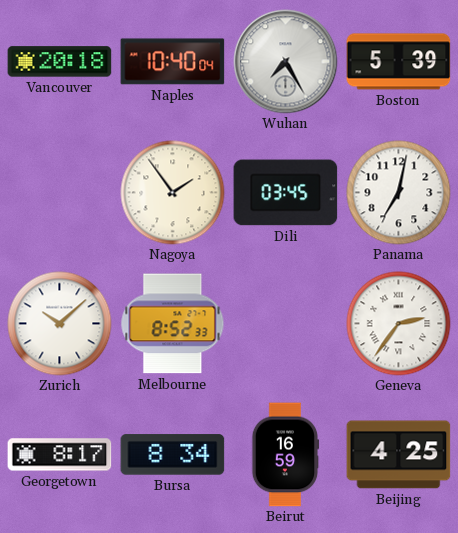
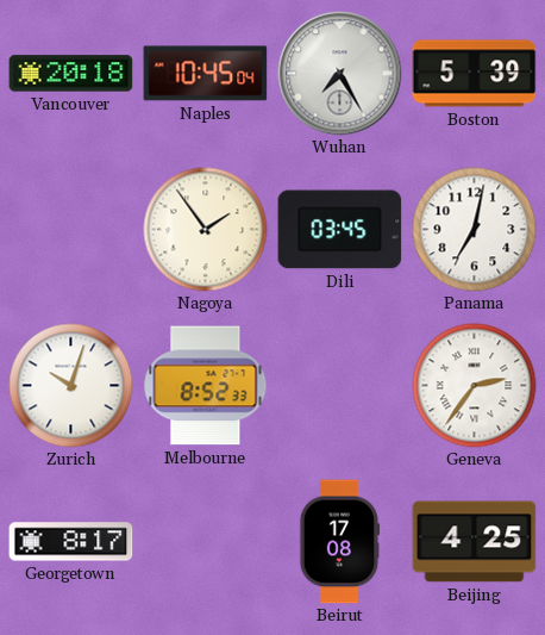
Naples: 10:40 -> 10:45
Zurich: 10:08 -> 10:03
Bursa: 8:34 -> none
Beirut: 16:59 -> 17:08
